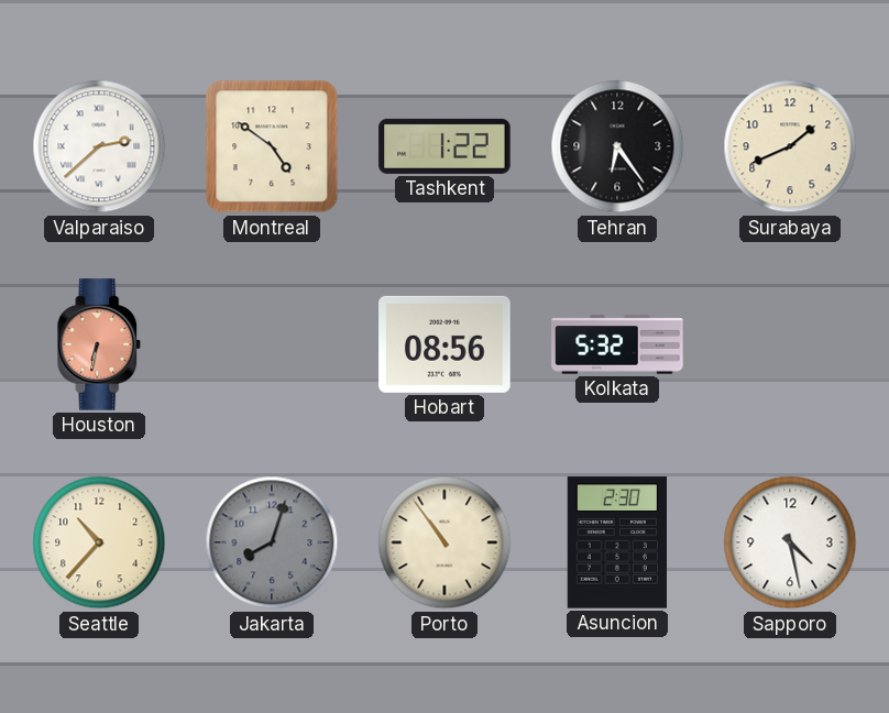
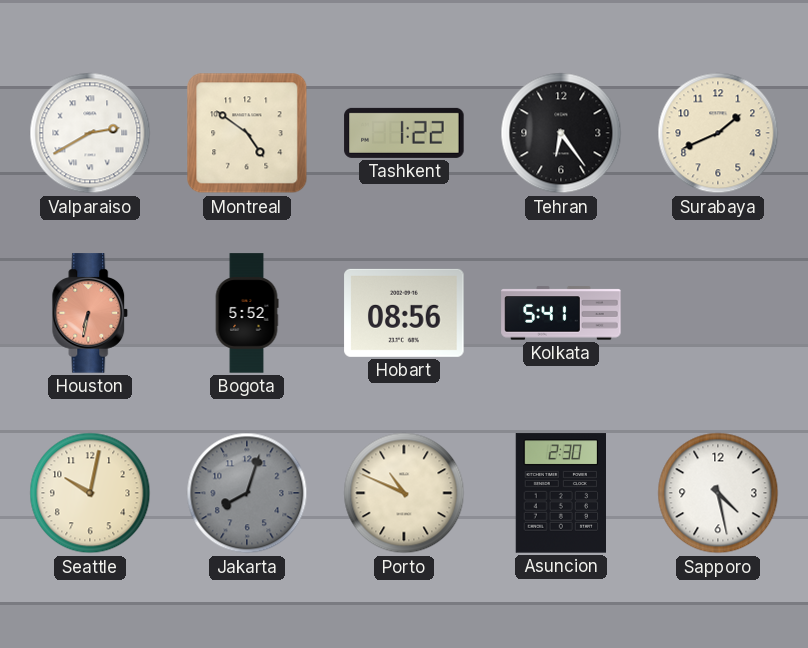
Valparaiso: 2:38 -> 2:40
Bogota: none -> 5:52
Kolkata: 5:32 -> 5:41
Seattle: 10:37 -> 10:02
Porto: 10:54 -> 10:49
